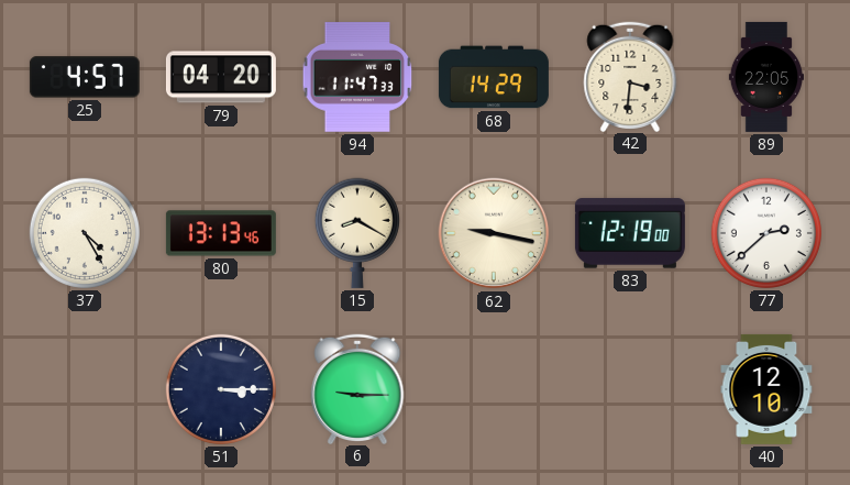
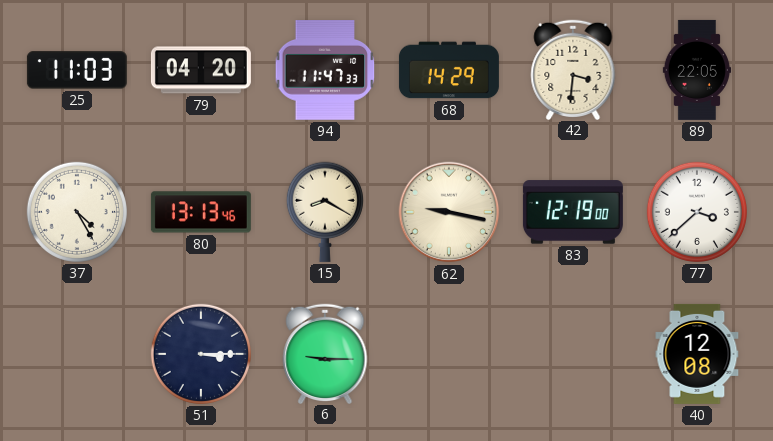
25: 4:57 -> 11:03
77: 2:38 -> 3:38
40: 12:10 -> 12:08
